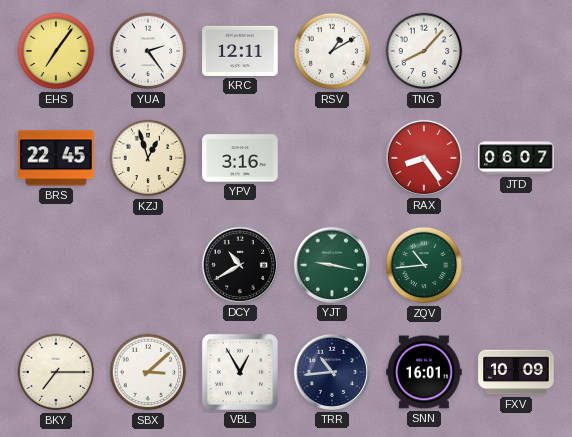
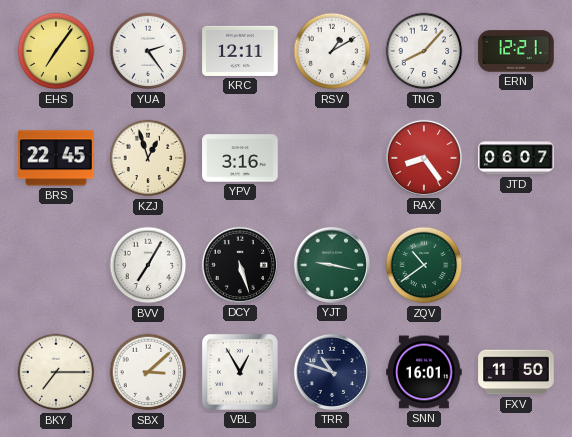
ERN: none -> 12:21
BVV: none -> 7:05
DCY: 10:40 -> 5:27
ZQV: 10:44 -> 10:39
TRR: 10:44 -> 10:48
FXV: 10:09 -> 11:50
